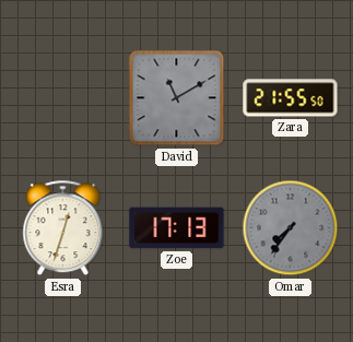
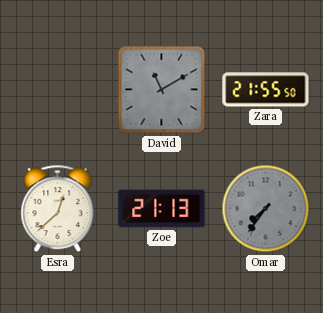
Esra: 12:33 -> 12:38
Zoe: 17:13 -> 21:13
